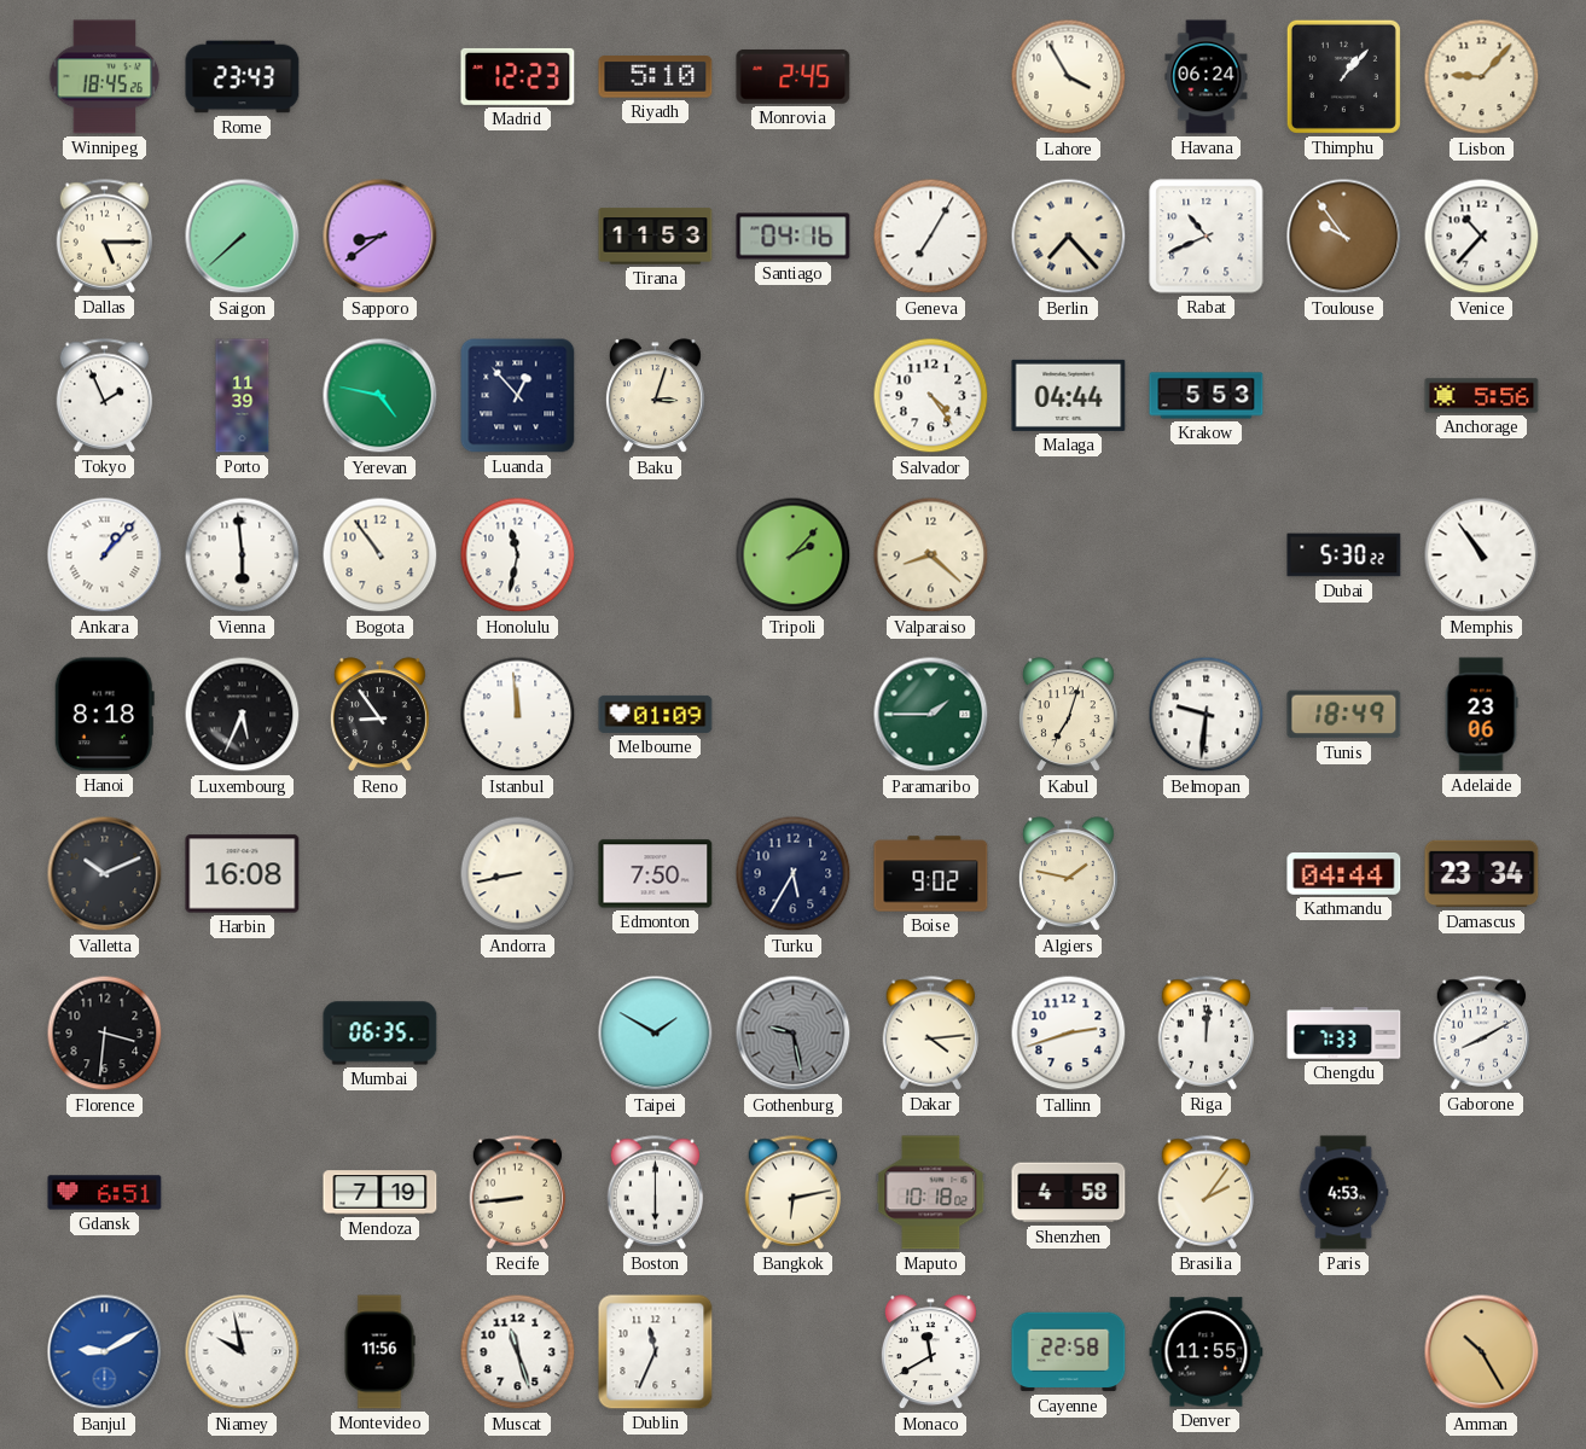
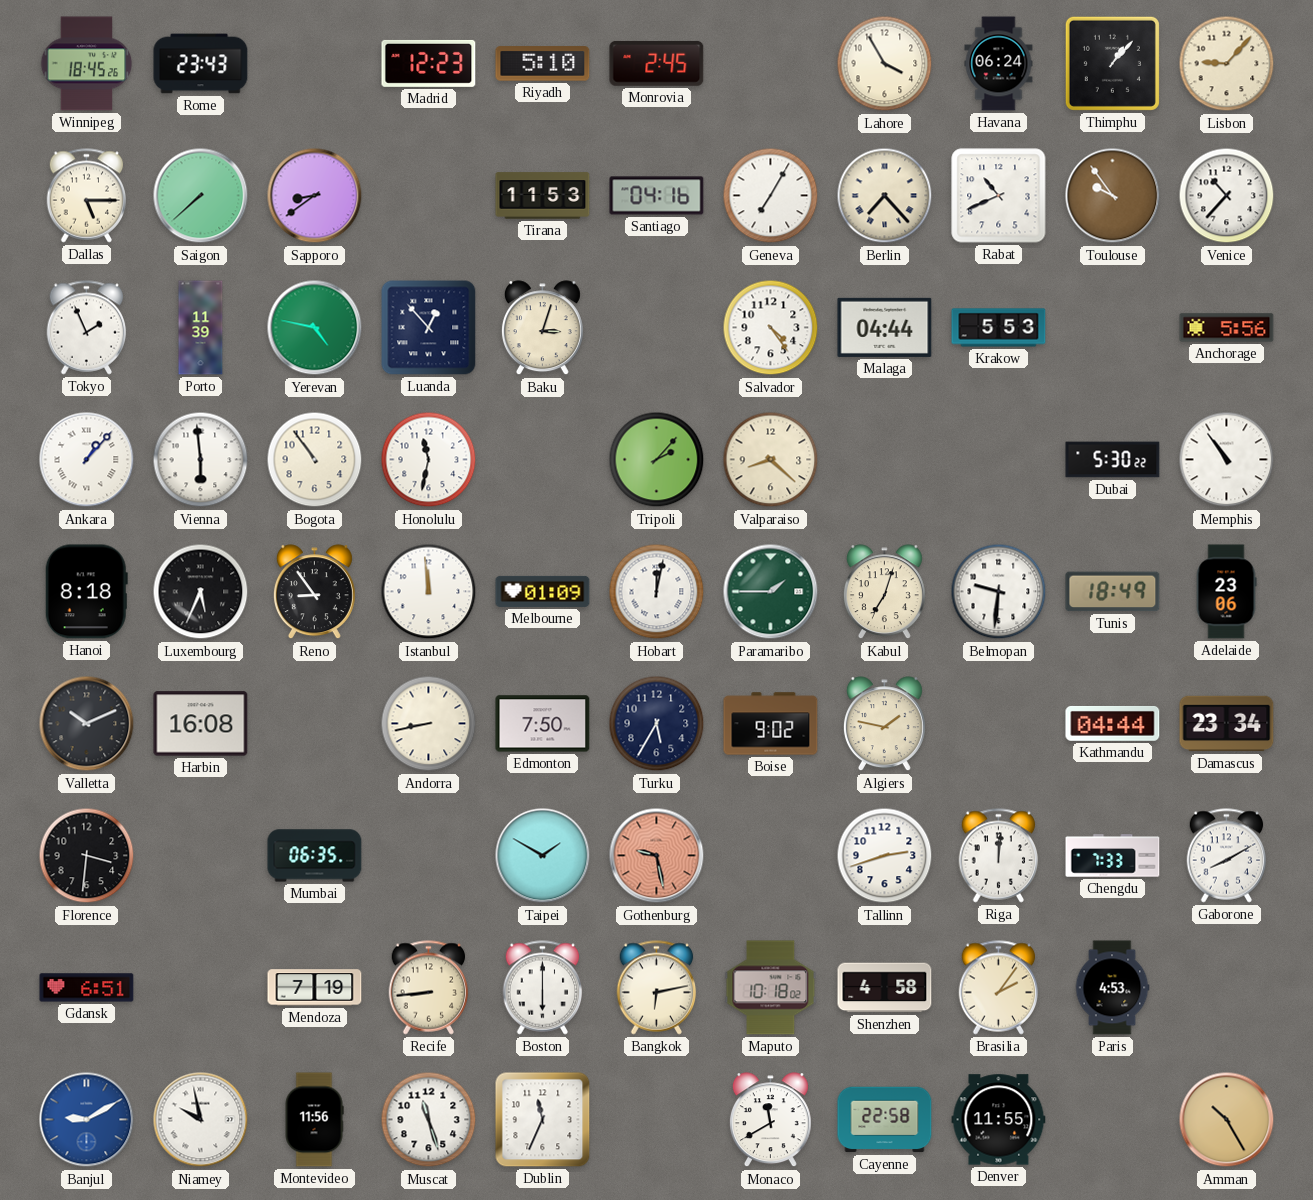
Hobart: none -> 12:02
Gothenburg dial: grey -> salmon
Dakar: 4:14 -> none
